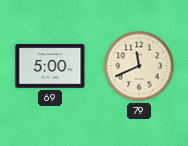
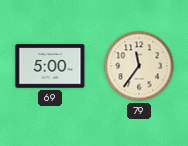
79: 11:41 -> 11:36
